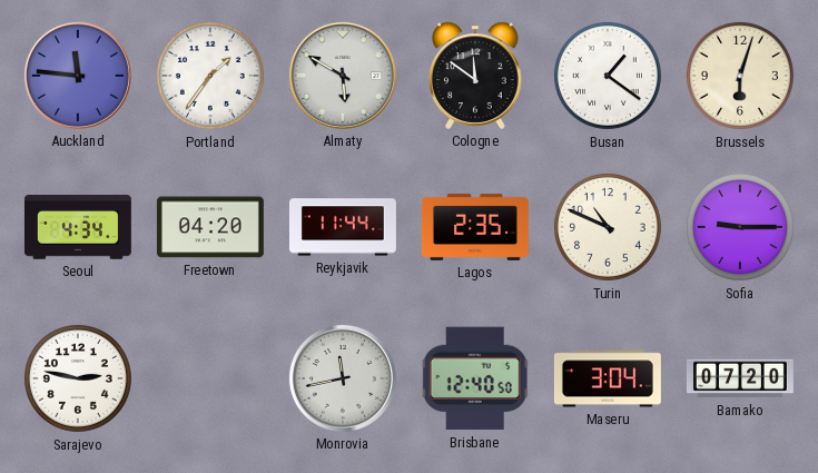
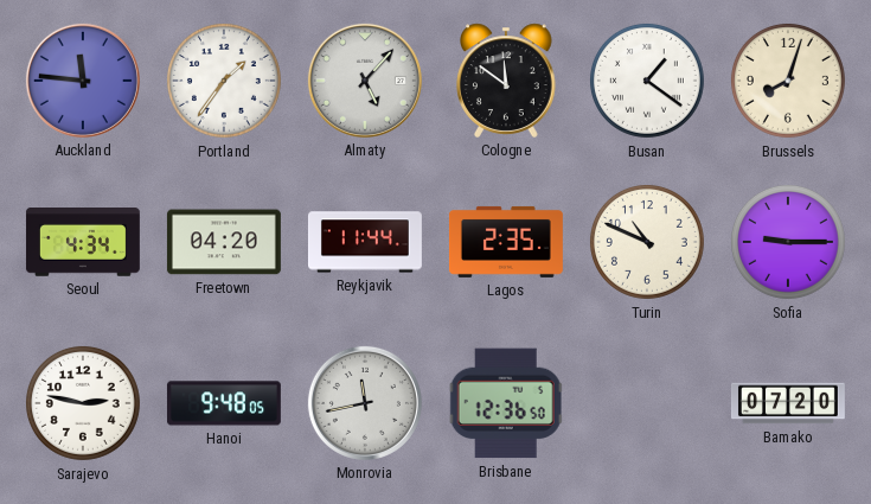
Almaty: 5:50 -> 5:07
Brussels: 6:03 -> 8:03
Hanoi: none -> 9:48
Brisbane: 12:40 -> 12:36
Maseru: 3:04 -> none
